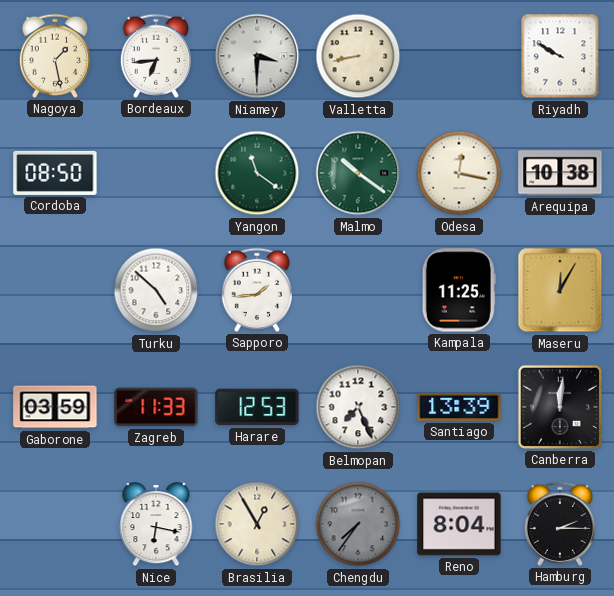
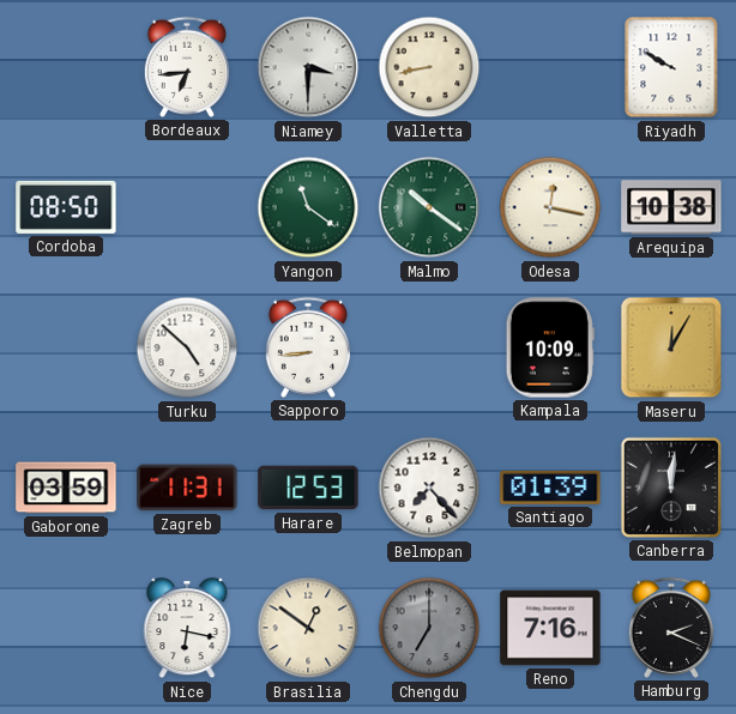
Nagoya: 1:28 -> none
Sapporo: 1:44 -> 8:44
Kampala: 11:25 -> 10:09
Zagreb: 11:33 -> 11:31
Belmopan: 7:26 -> 7:23
Santiago: 13:39 -> 01:39
Brasilia: 12:55 -> 12:51
Chengdu: 7:36 -> 7:00
Reno: 8:04 -> 7:16
Hamburg: 2:15 -> 2:19
